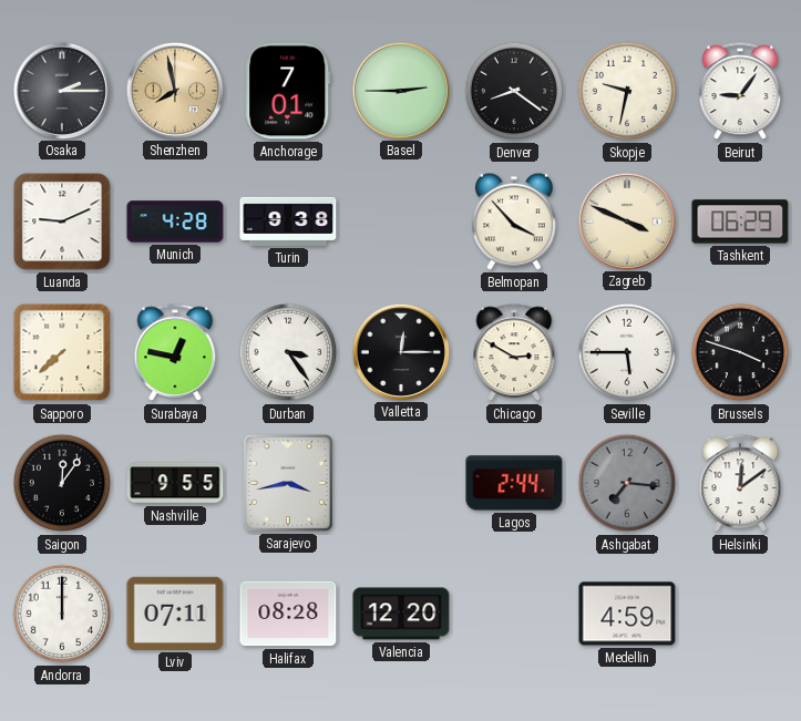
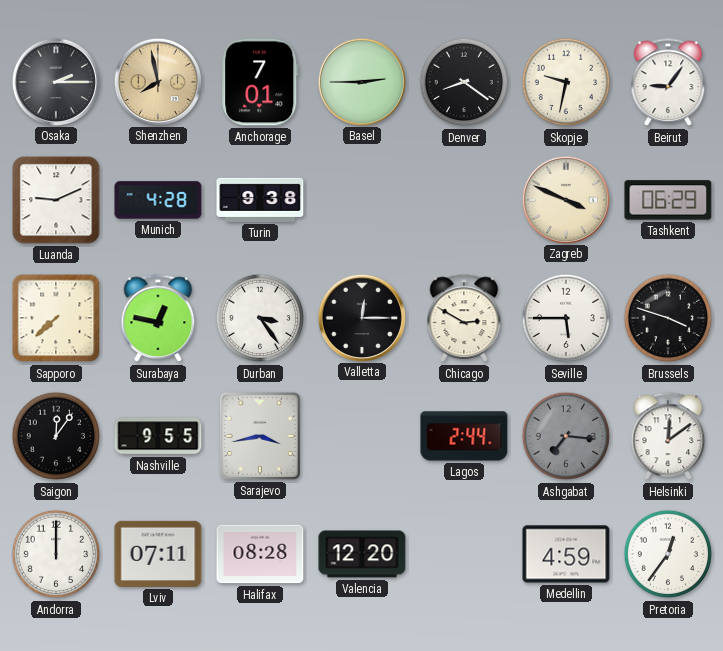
Belmopan: 3:53 -> none
Pretoria: none -> 12:36
